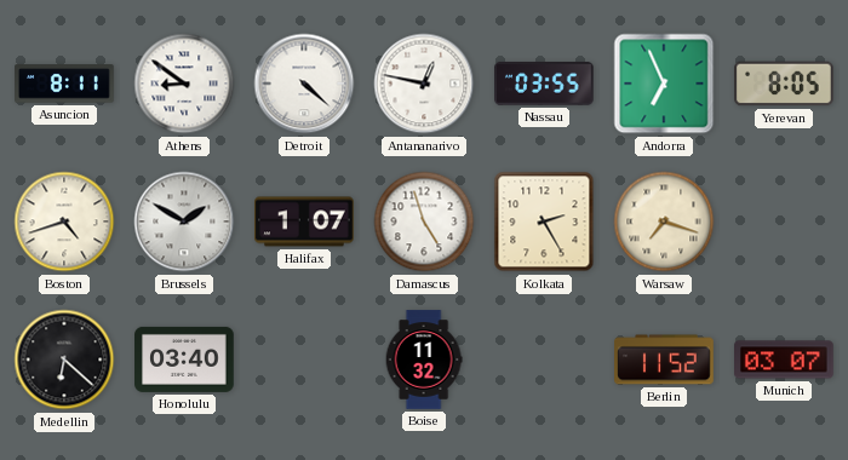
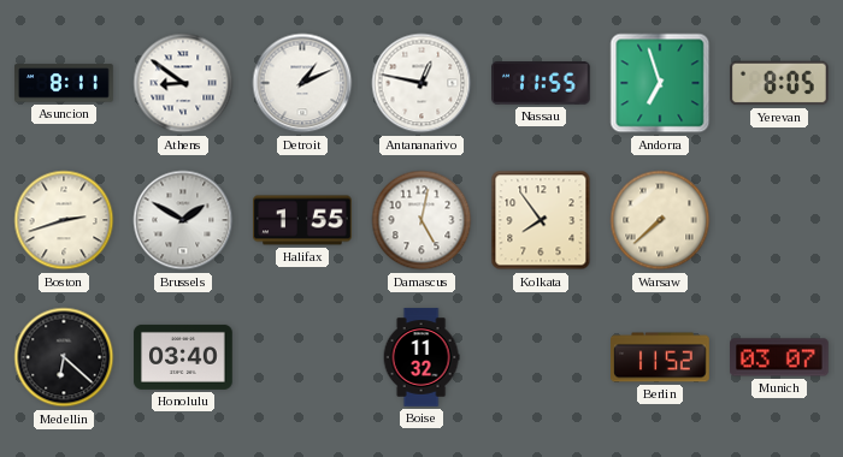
Detroit: 4:22 -> 1:11
Nassau: 03:55 -> 11:55
Andorra: 6:56 -> 6:57
Boston: 4:42 -> 2:42
Halifax: 1:07 -> 1:55
Damascus: 4:57 -> 5:02
Kolkata: 2:25 -> 7:54
Warsaw: 7:18 -> 7:38
